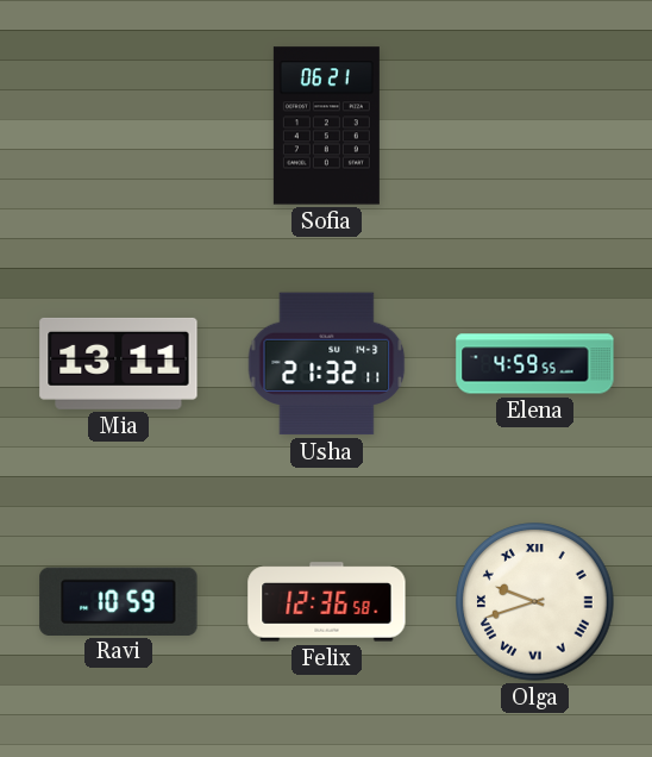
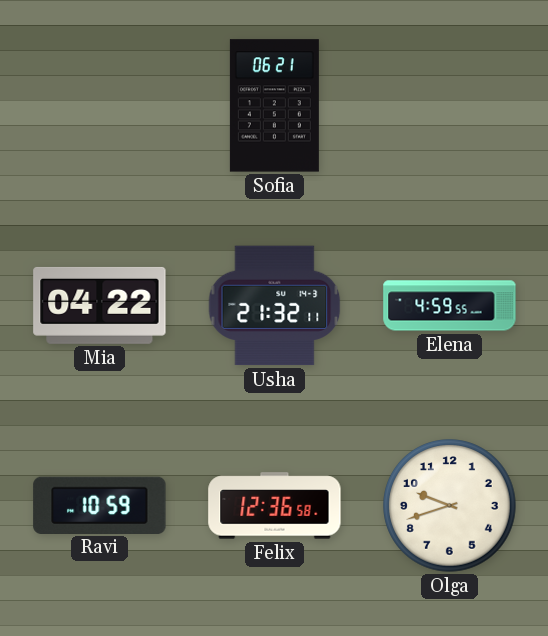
Mia: 13:11 -> 04:22
Olga numerals: Roman -> Arabic
